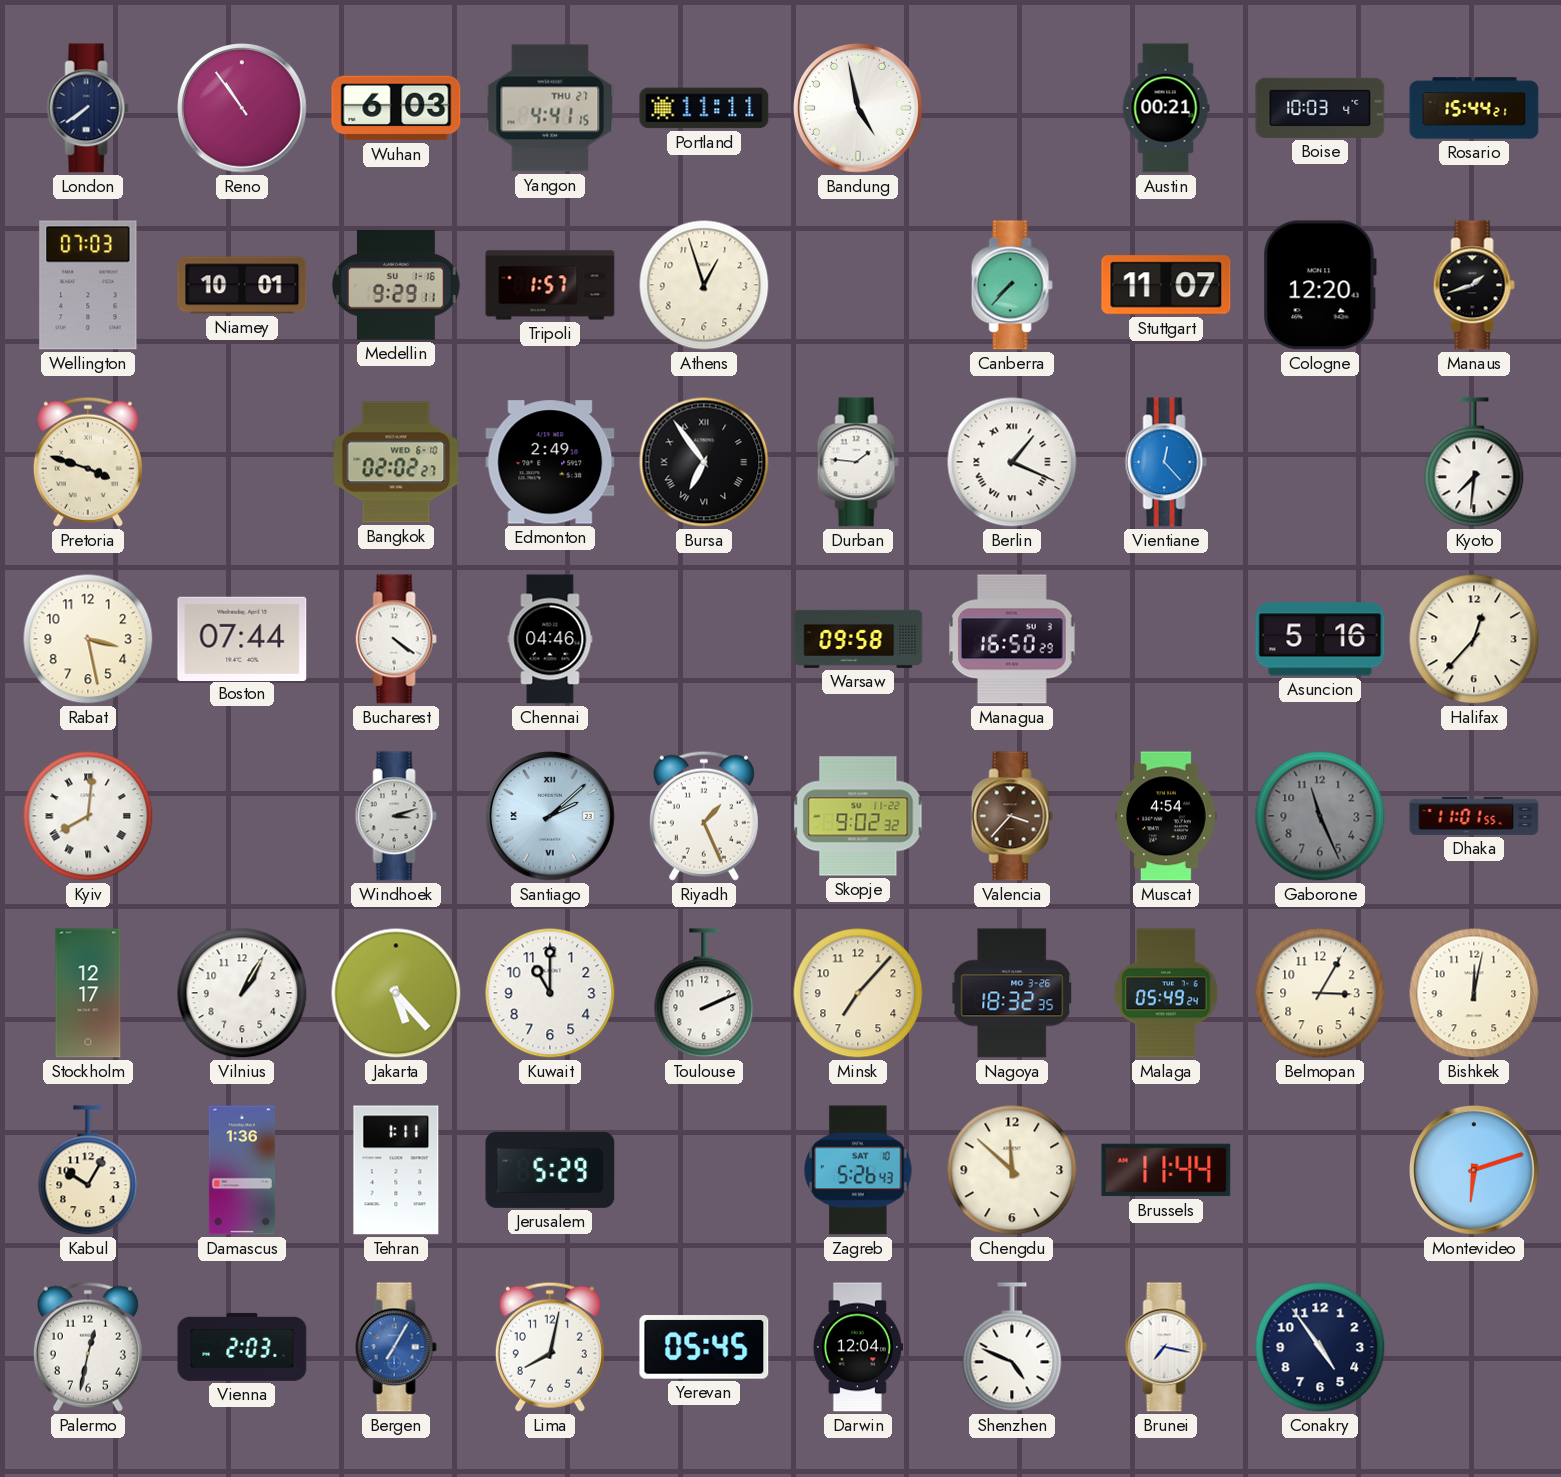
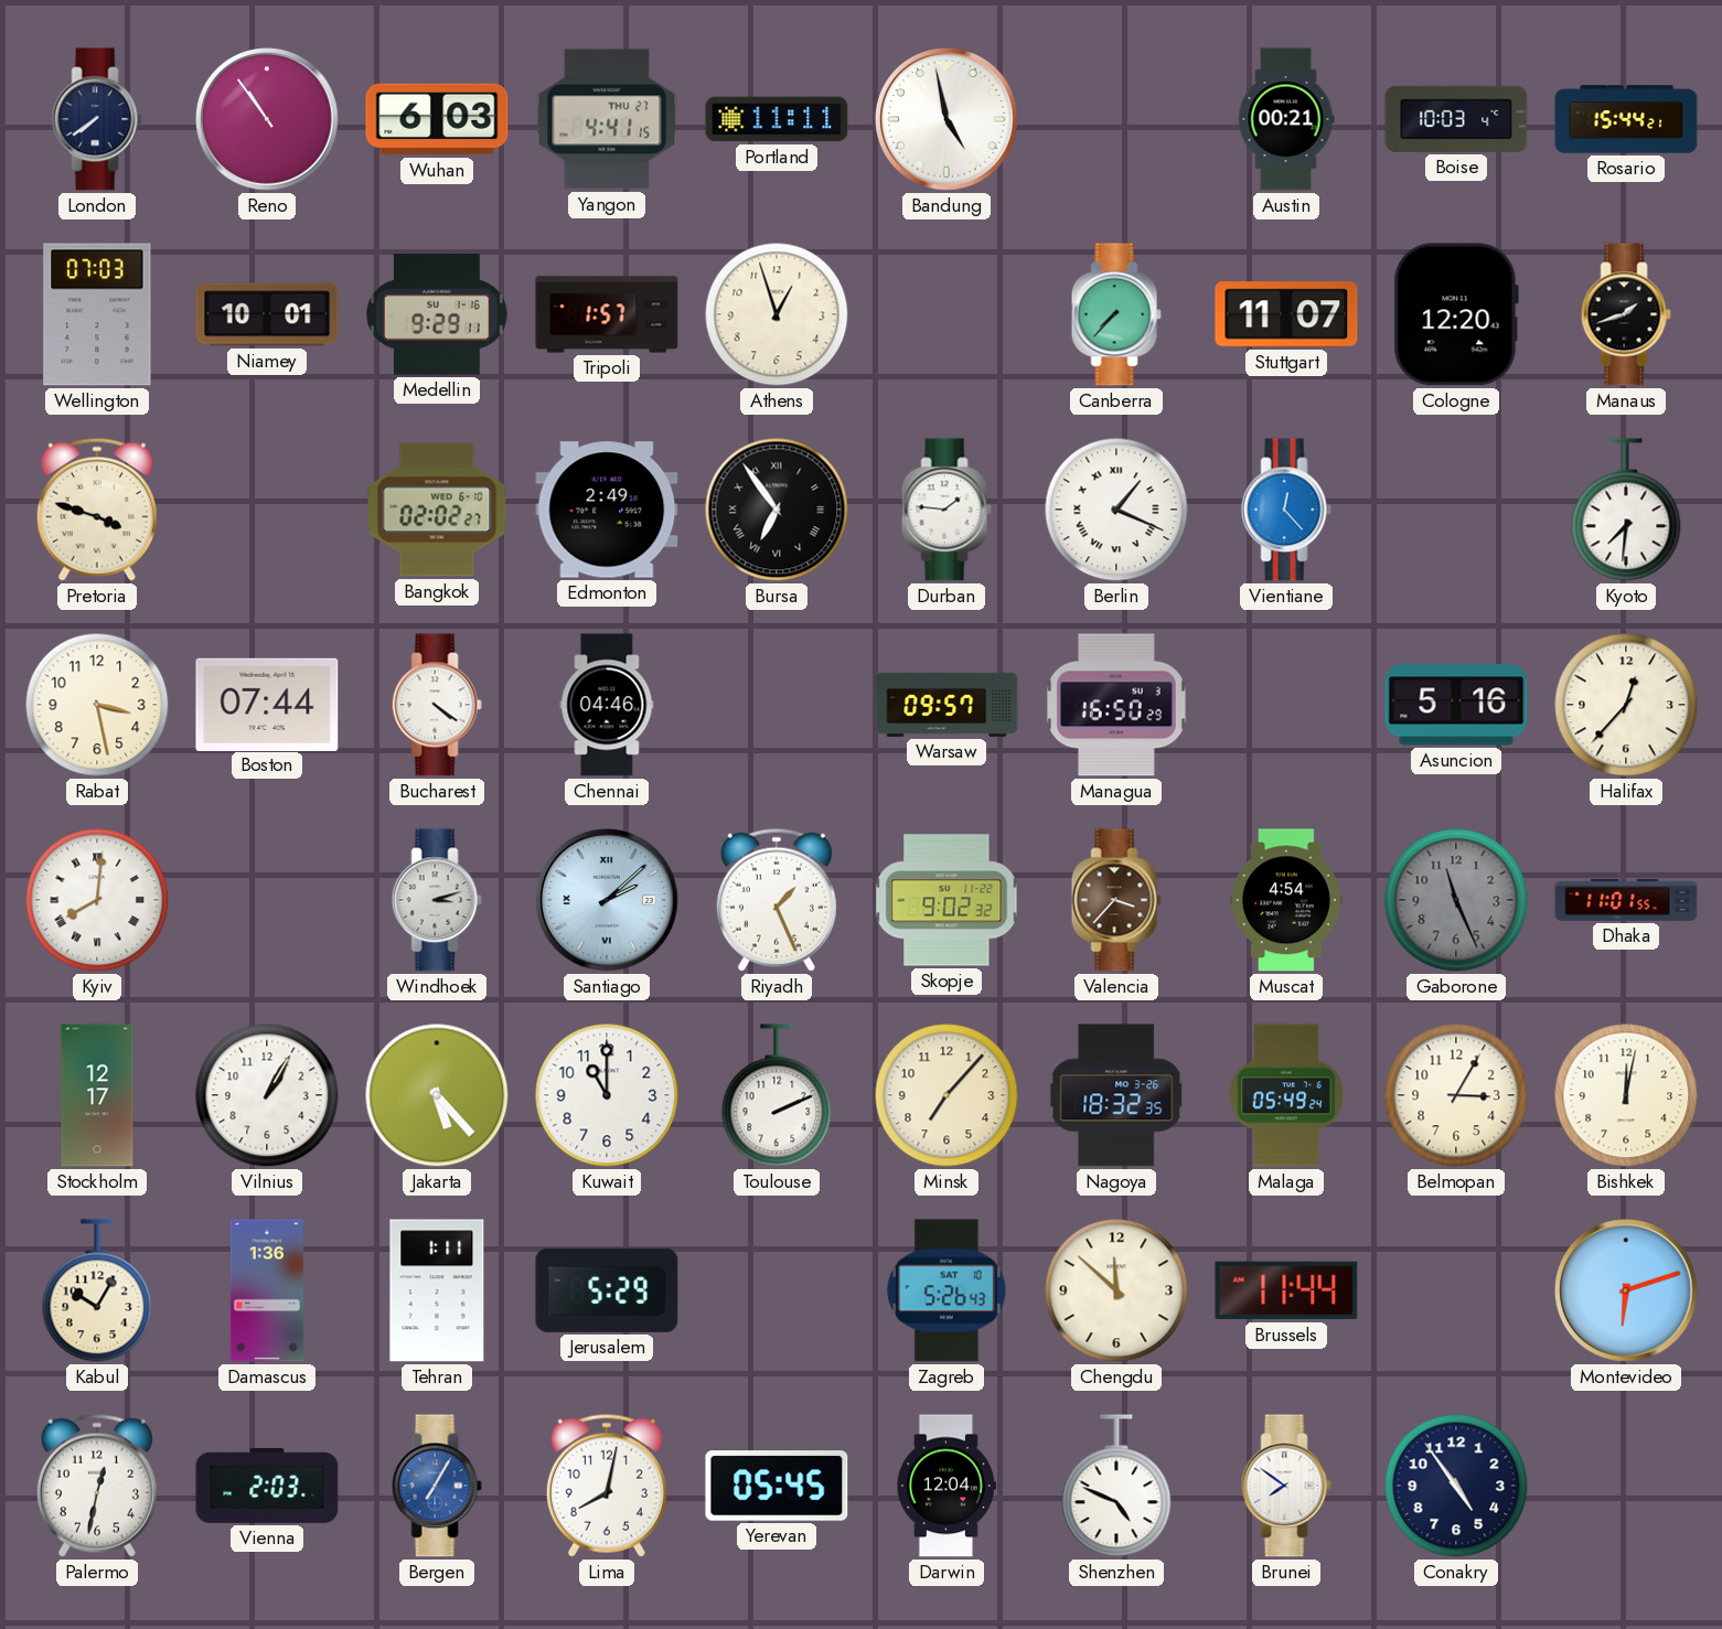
Warsaw: 09:58 -> 09:57
Brunei: 7:17 -> 7:51
